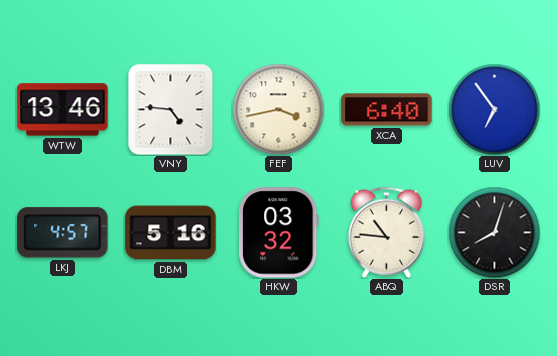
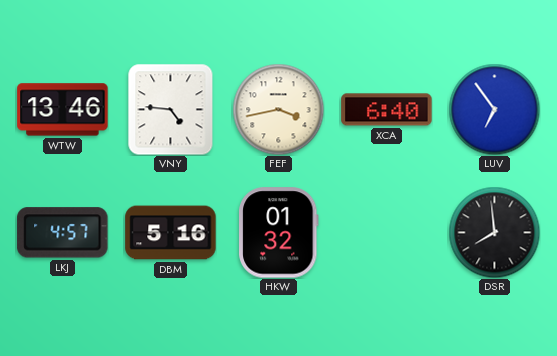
HKW: 03:32 -> 01:32
ABQ: 10:46 -> none
DSR: 8:03 -> 7:59
